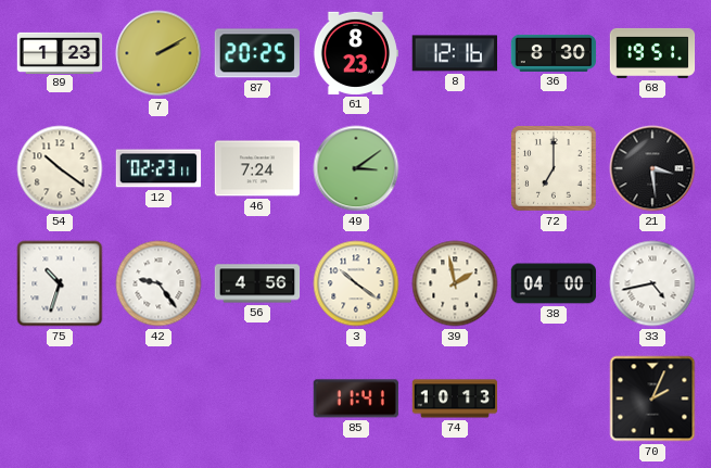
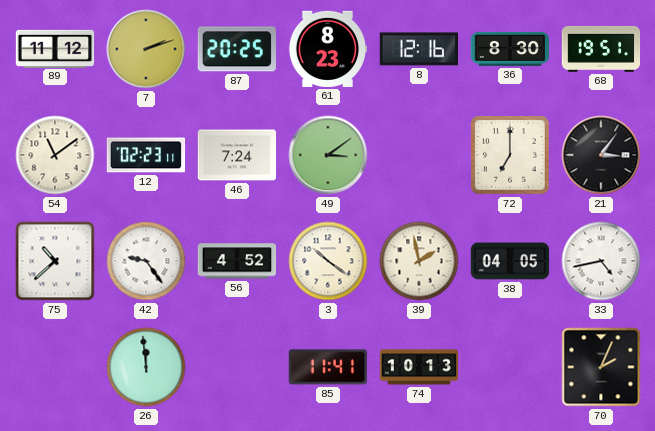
89: 1:23 -> 11:12
7: 2:10 -> 2:12
54: 10:21 -> 11:09
21: 3:29 -> 3:06
75: 10:33 -> 10:38
56: 4:56 -> 4:52
38: 04:00 -> 04:05
26: none -> 11:59
